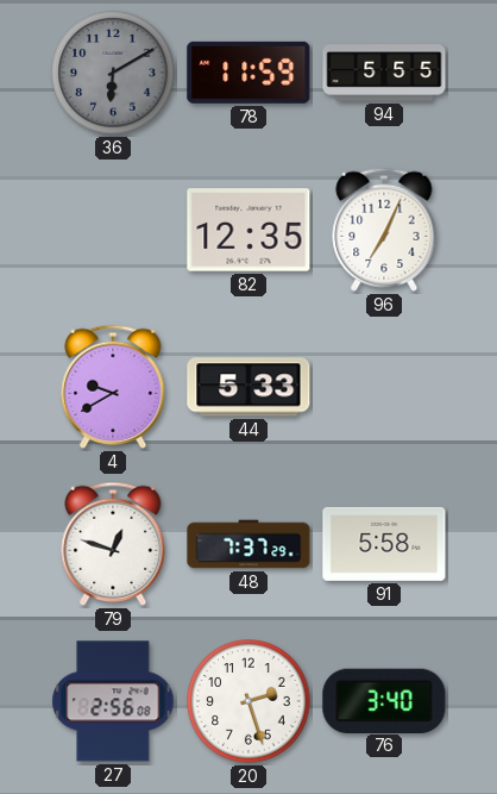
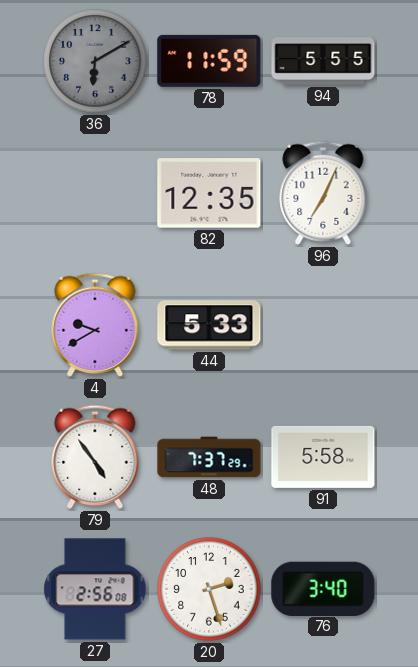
79: 12:48 -> 4:54
